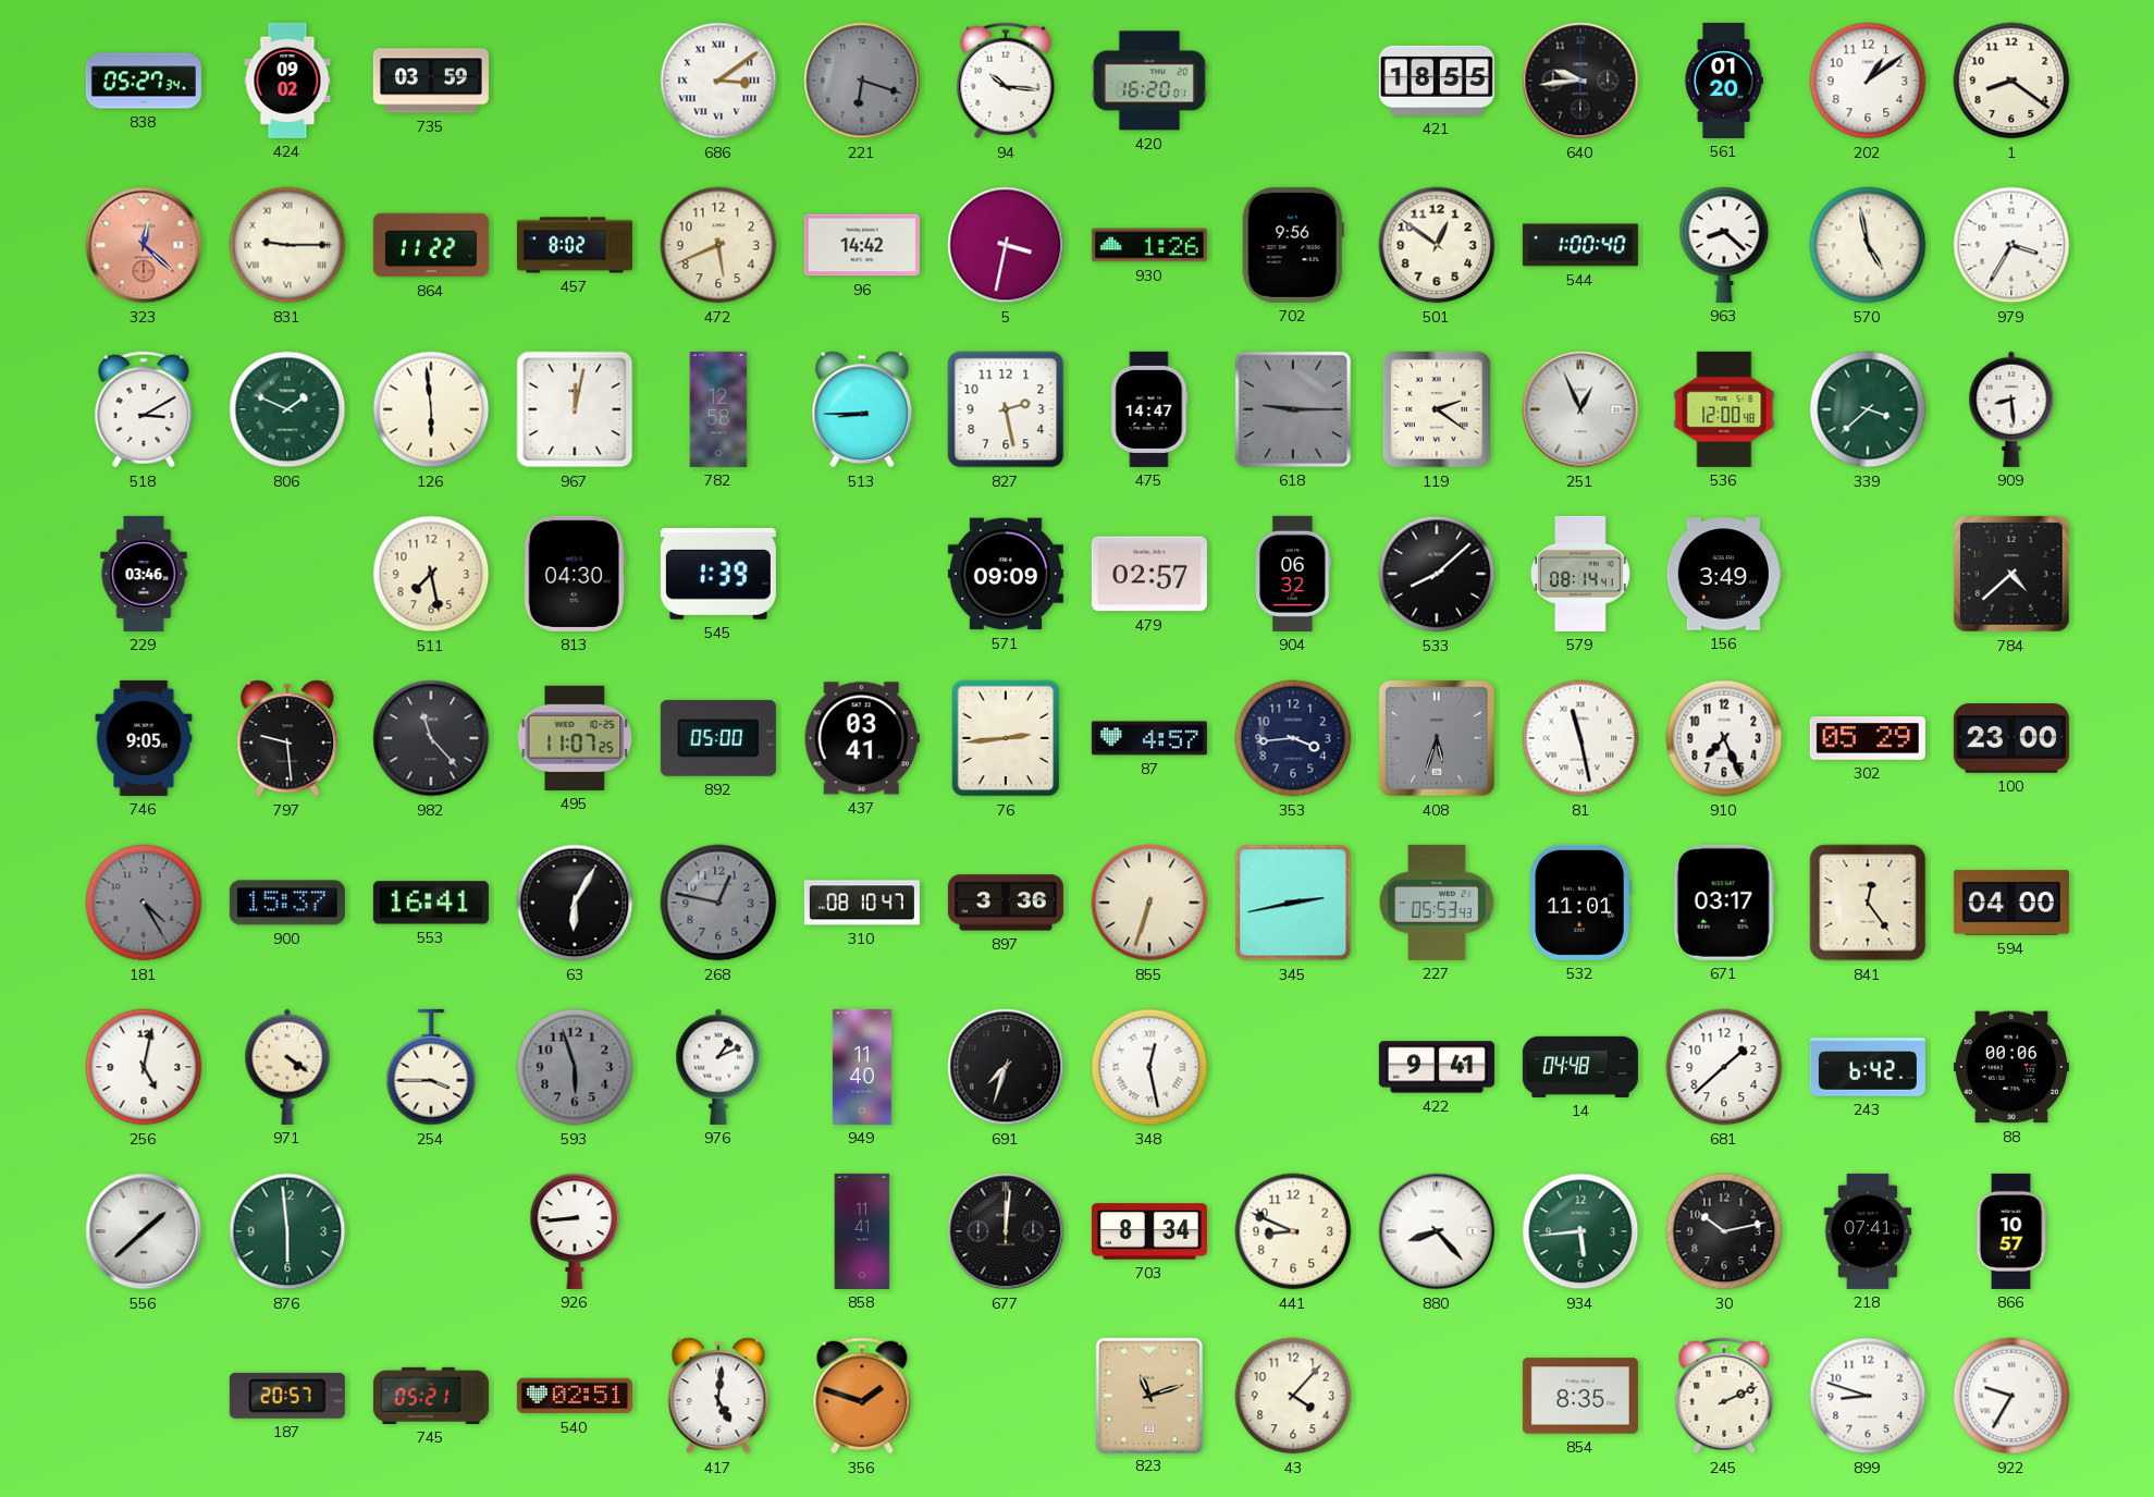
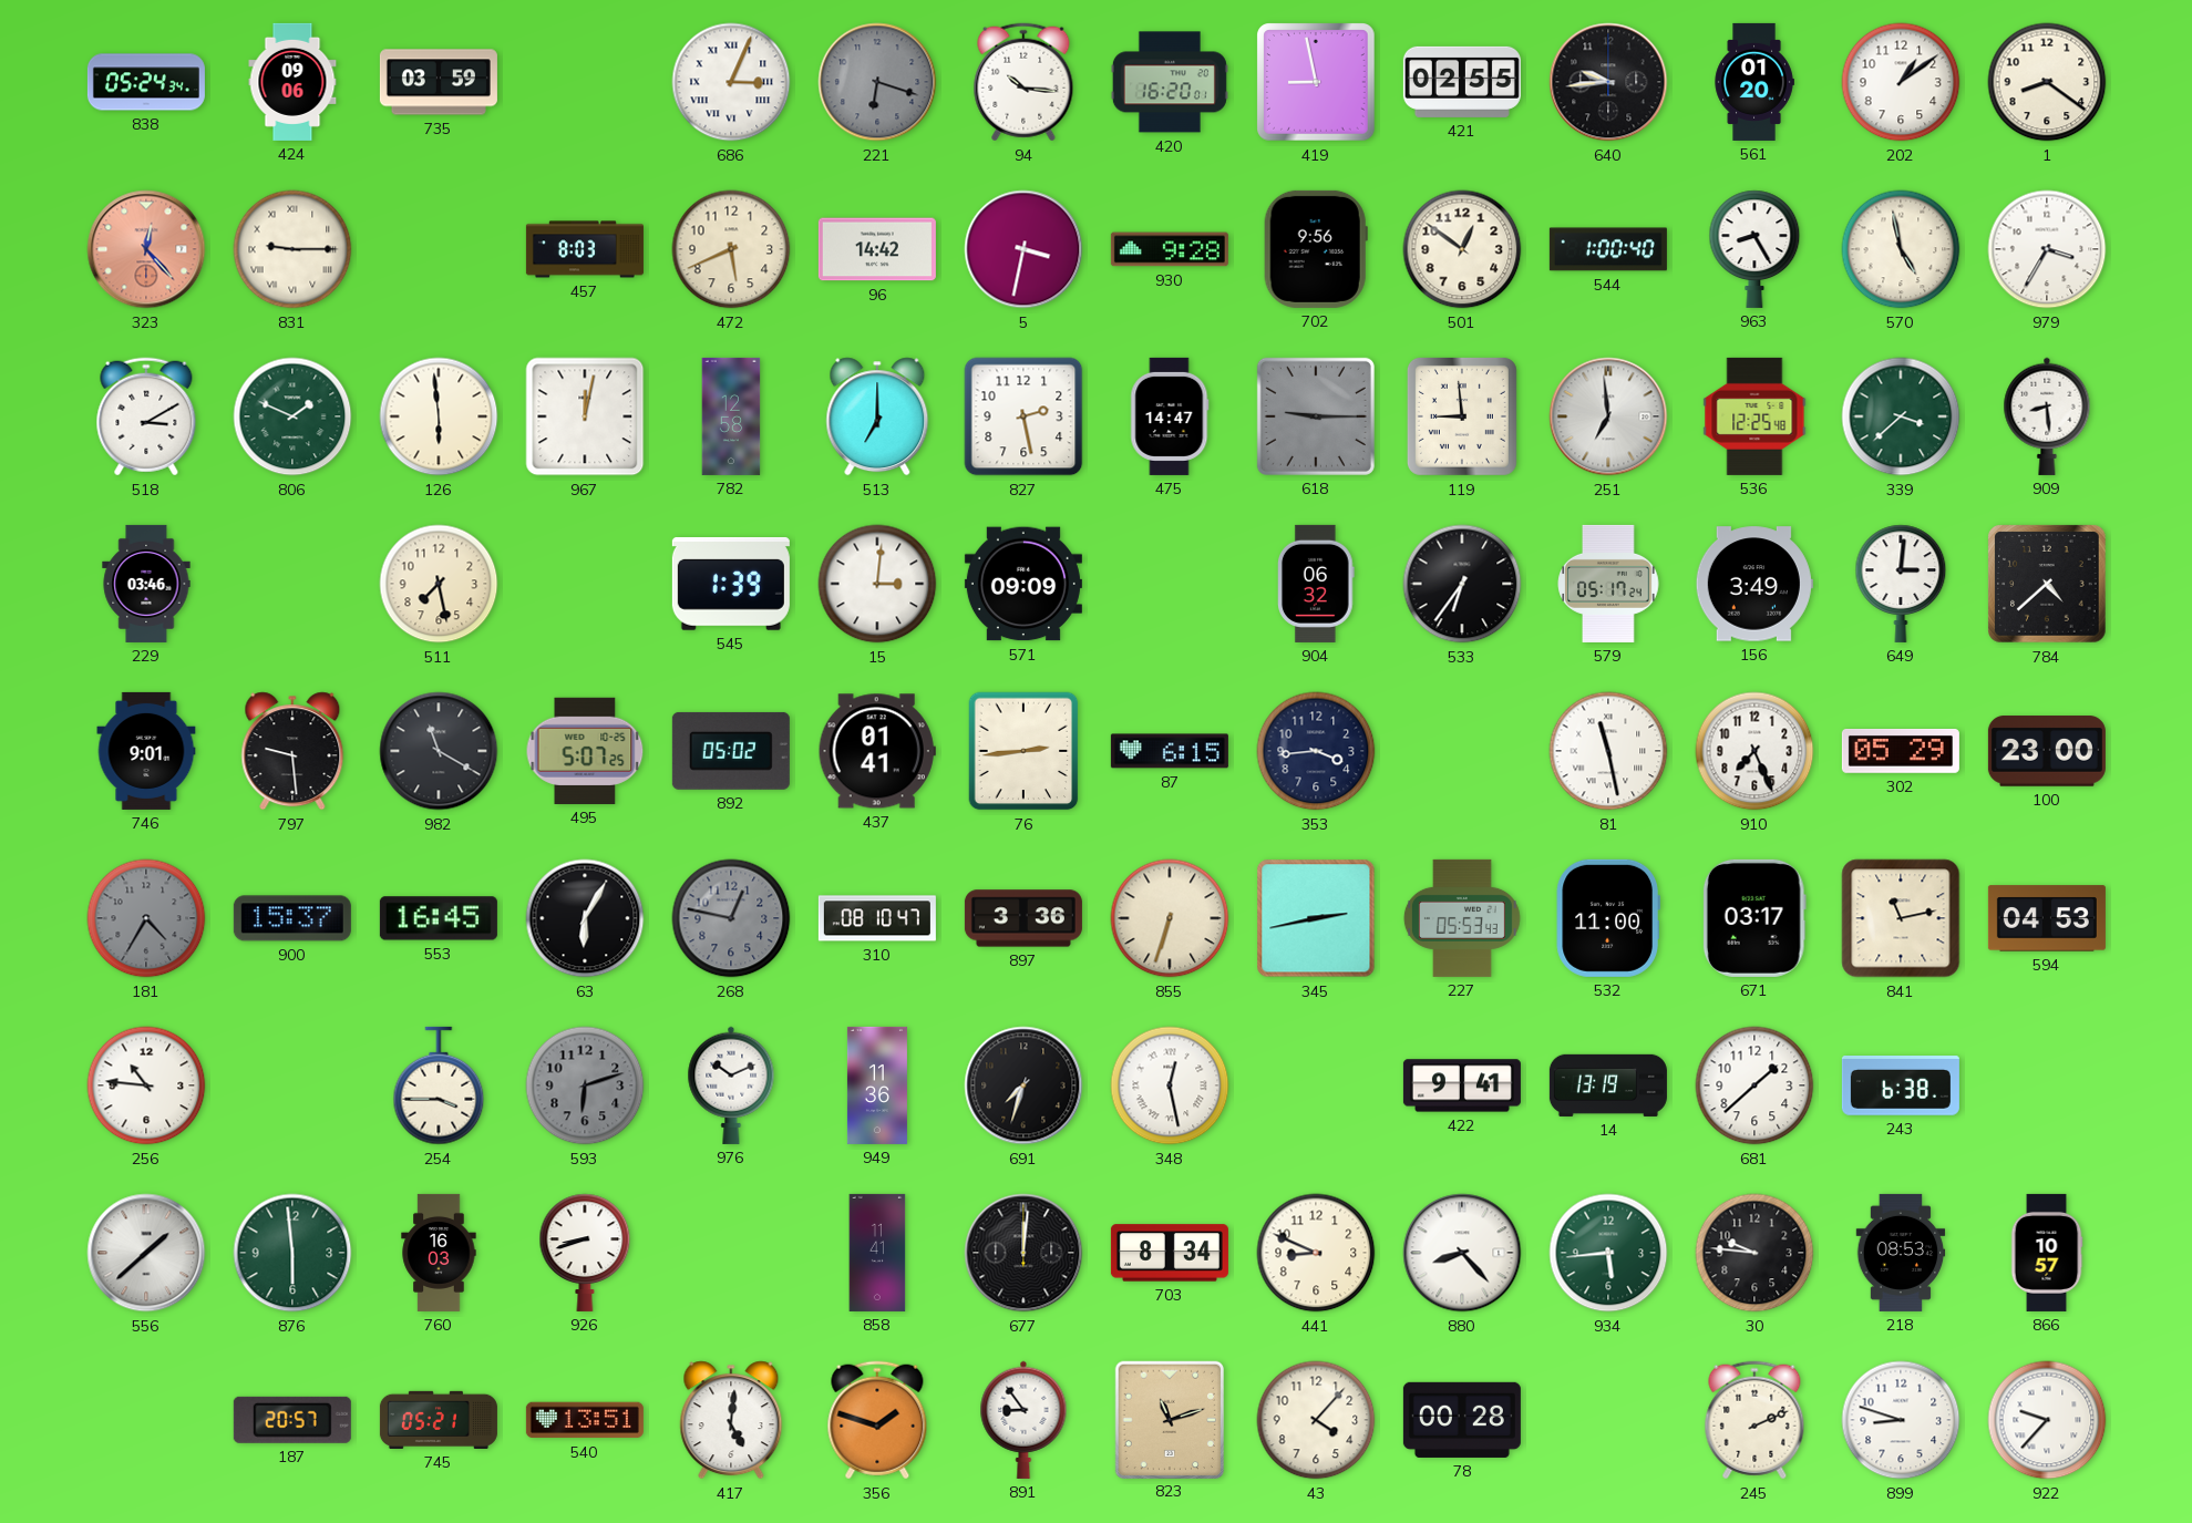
838: 05:27 -> 05:24
424: 09:02 -> 09:06
686: 3:09 -> 3:04
419: none -> 8:58
421: 18:55 -> 02:55
323: 12:22 -> 12:23
864: 11:22 -> none
457: 8:02 -> 8:03
930: 1:26 -> 9:28
963: 8:22 -> 8:25
513: 8:45 -> 7:00
119: 2:21 -> 8:59
251: 12:56 -> 6:59
536: 12:00 -> 12:25
813: 04:30 -> none
15: none -> 3:01
479: 02:57 -> none
533: 8:08 -> 6:36
579: 08:14 -> 05:17
649: none -> 3:01
746: 9:05 -> 9:01
982: 11:23 -> 11:20
495: 11:07 -> 5:07
892: 05:00 -> 05:02
437: 03:41 -> 01:41
87: 4:57 -> 6:15
408: 5:33 -> none
181: 4:25 -> 4:35
553: 16:41 -> 16:45
532: 11:01 -> 11:00
841: 12:24 -> 11:13
594: 04:00 -> 04:53
256: 5:02 -> 10:46
971: 4:21 -> none
593: 5:57 -> 6:12
976: 1:11 -> 10:11
949: 11:40 -> 11:36
14: 04:48 -> 13:19
243: 6:42 -> 6:38
88: 00:06 -> none
760: none -> 16:03
926: 8:44 -> 8:42
30: 10:13 -> 9:46
218: 07:41 -> 08:53
540: 02:51 -> 13:51
891: none -> 8:54
78: none -> 00:28
854: 8:35 -> none
922: 9:35 -> 9:37
